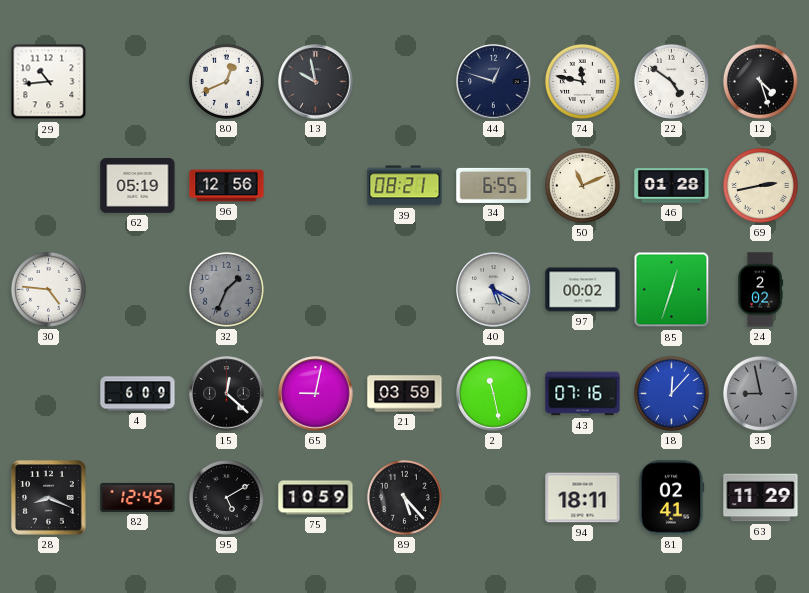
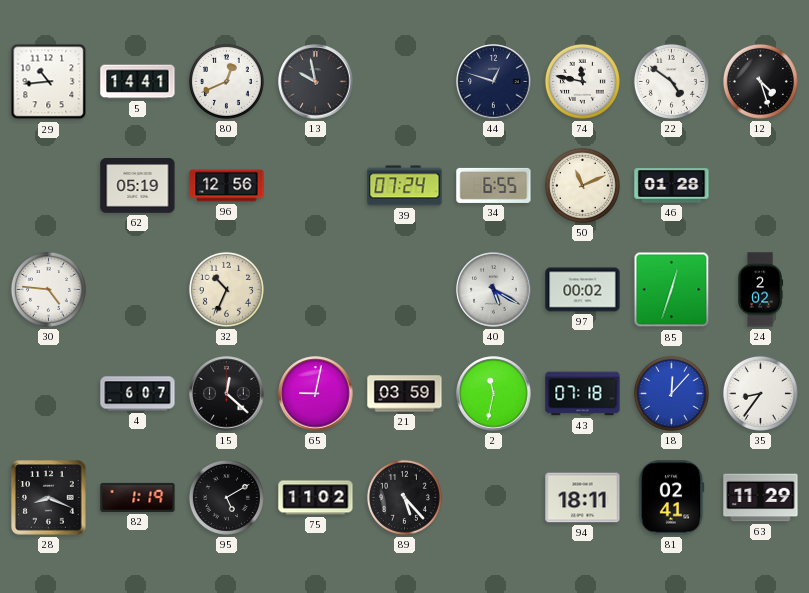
5: none -> 14:41
39: 08:21 -> 07:24
69: 2:43 -> none
32: 1:34 -> 10:34
32 dial: grey -> cream
4: 6:09 -> 6:07
2: 11:28 -> 11:32
43: 07:16 -> 07:18
35: 8:58 -> 8:36
35 dial: grey -> white
82: 12:45 -> 1:19
75: 10:59 -> 11:02
